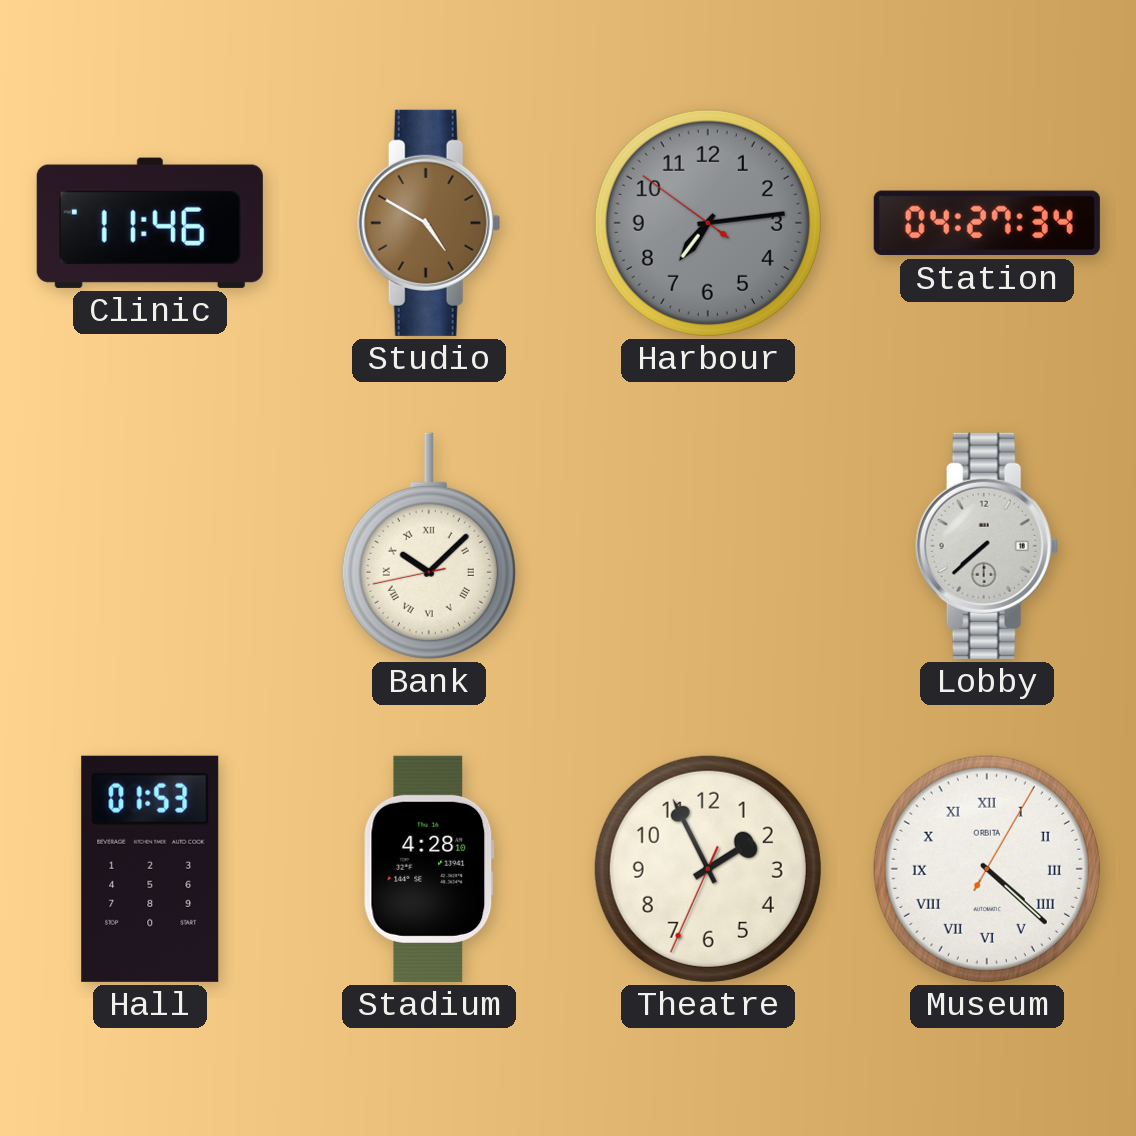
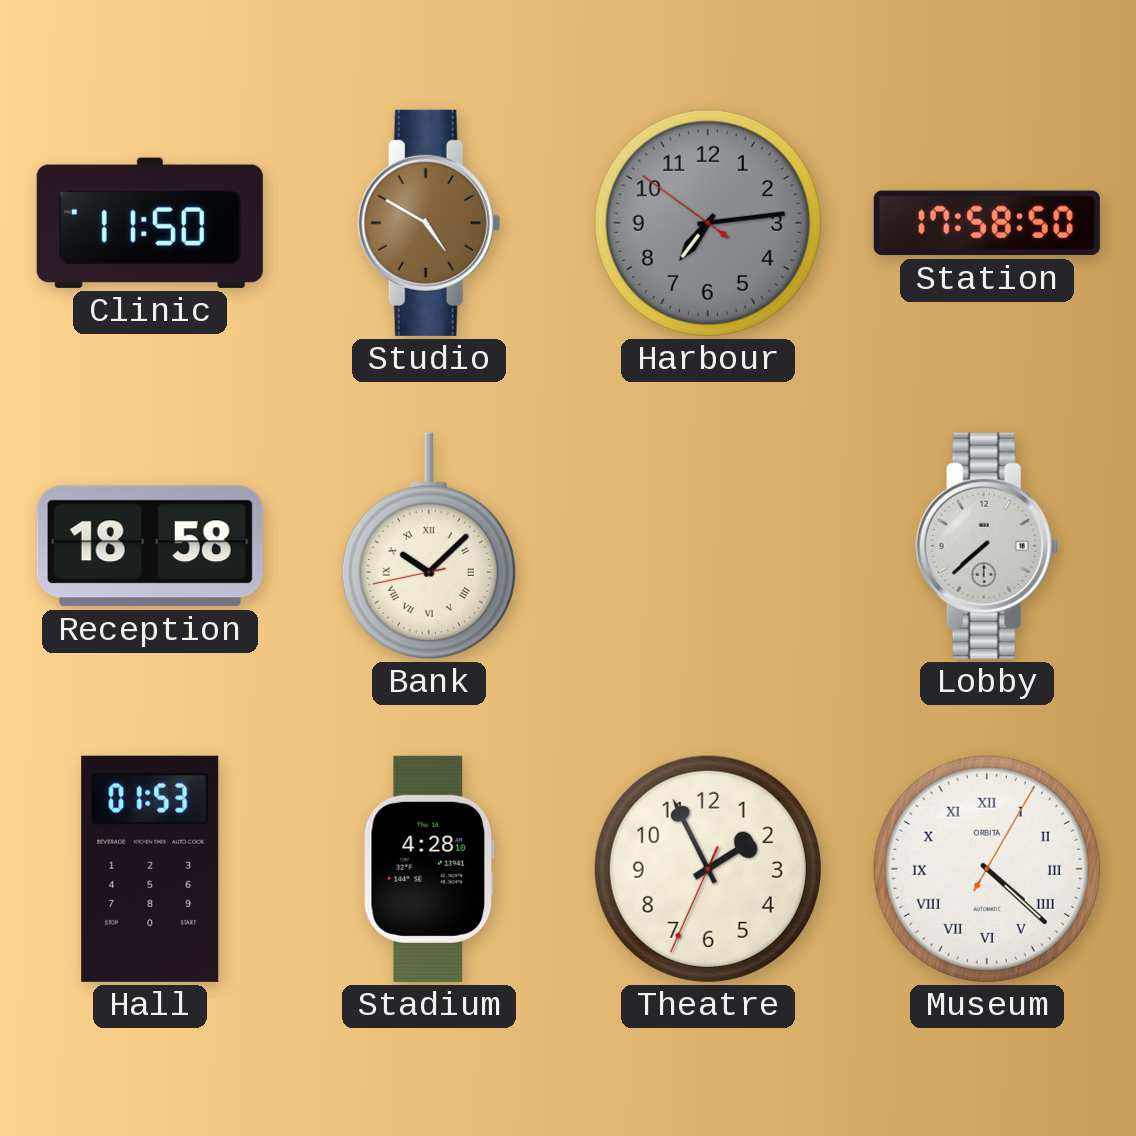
Clinic: 11:46 -> 11:50
Station: 04:27 -> 17:58
Reception: none -> 18:58
